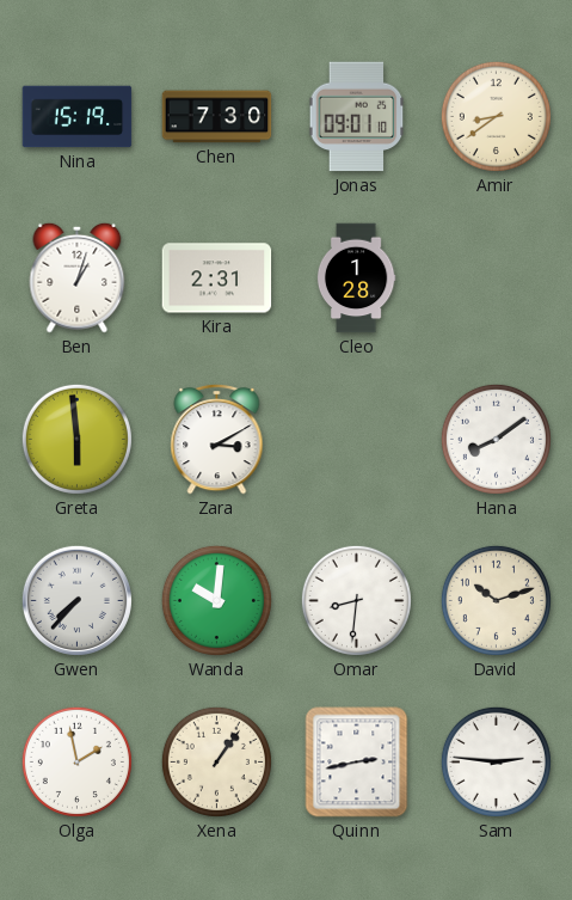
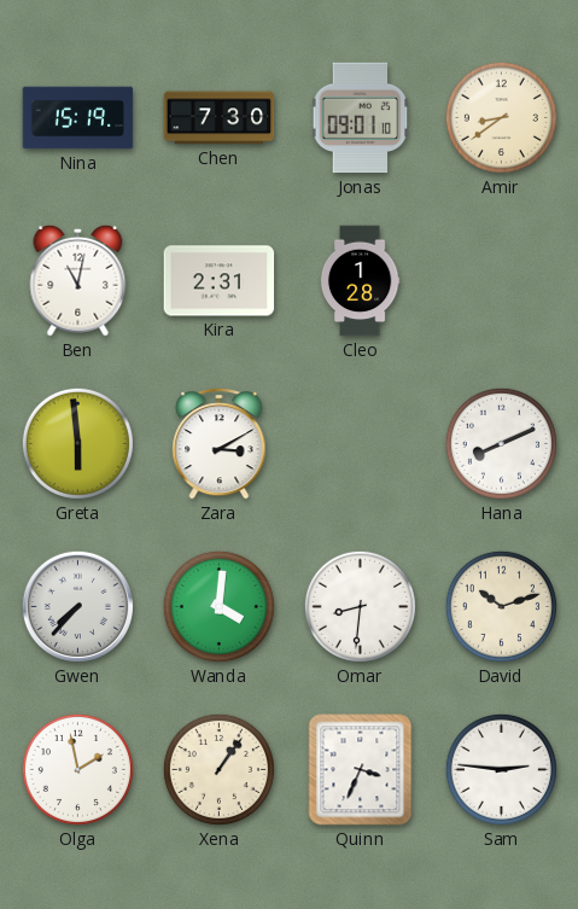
Ben: 1:03 -> 11:02
Hana: 8:09 -> 8:11
Wanda: 10:01 -> 4:01
Quinn: 2:43 -> 3:34
